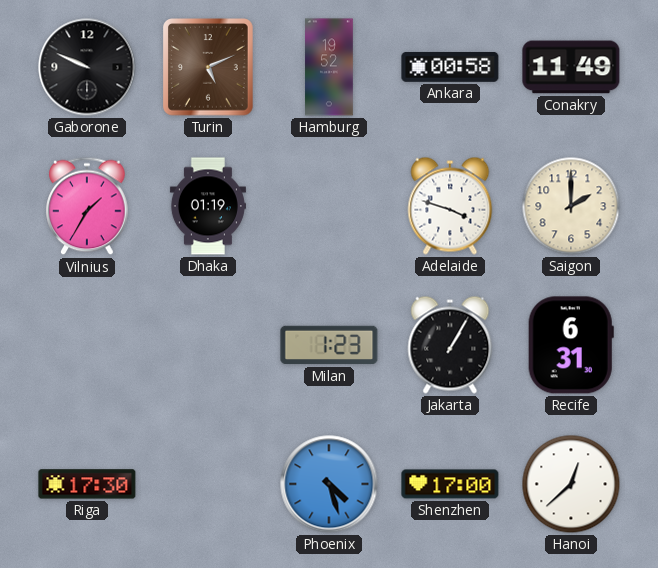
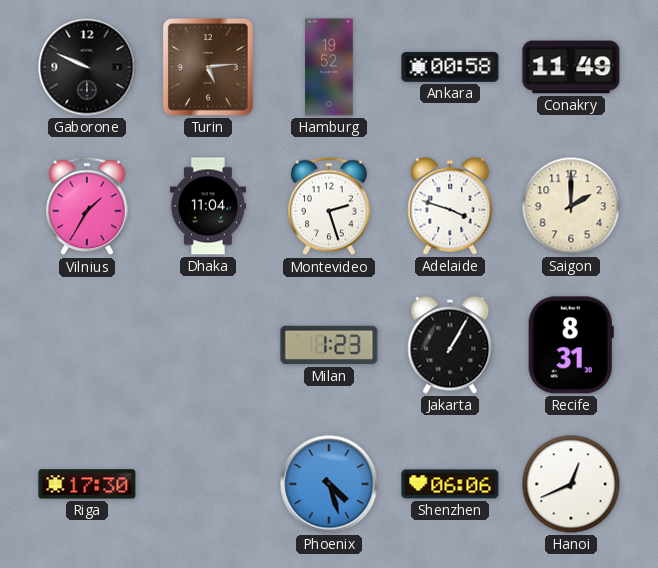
Turin: 5:11 -> 5:14
Dhaka: 01:19 -> 11:04
Montevideo: none -> 2:27
Recife: 6:31 -> 8:31
Shenzhen: 17:00 -> 06:06
Hanoi: 12:38 -> 12:41
